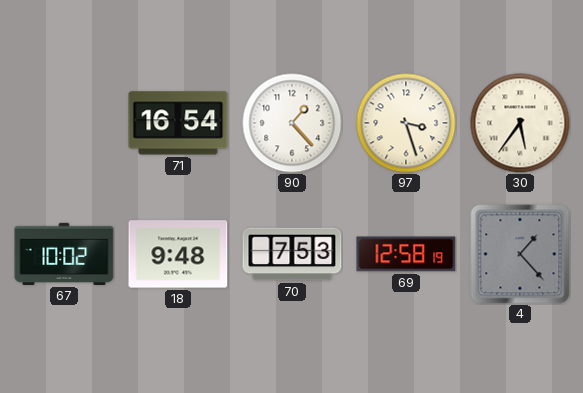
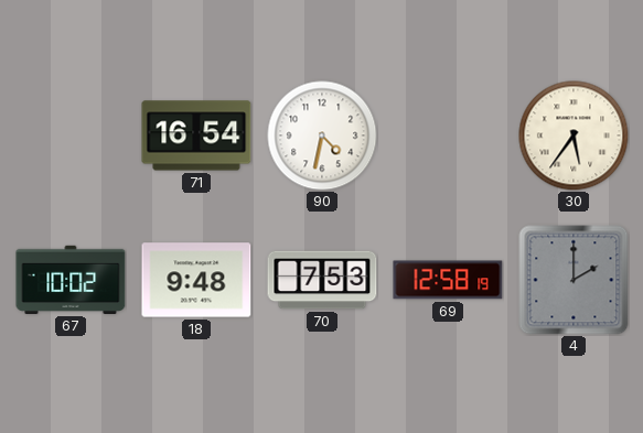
90: 1:23 -> 4:32
97: 3:27 -> none
4: 1:23 -> 2:00
